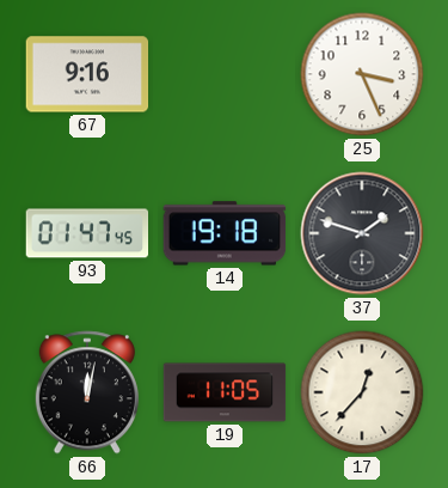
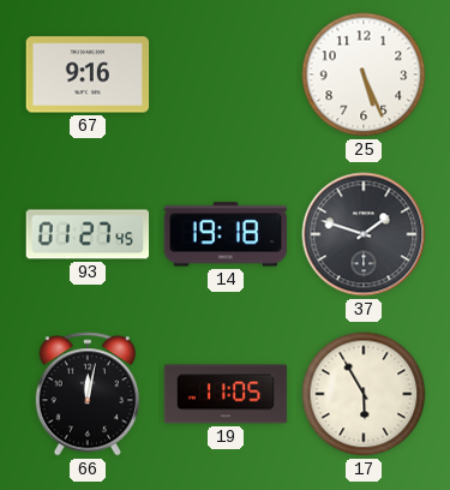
25: 3:26 -> 5:26
93: 01:47 -> 01:27
17: 12:37 -> 5:55
